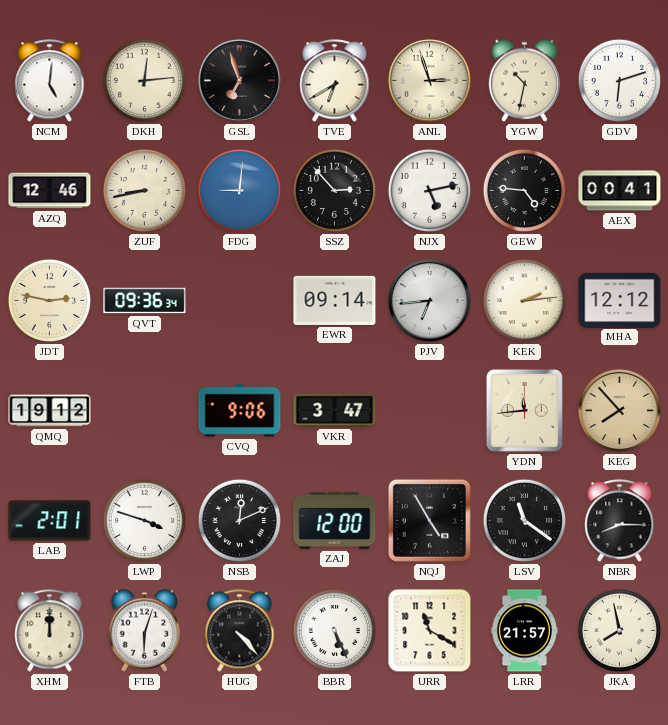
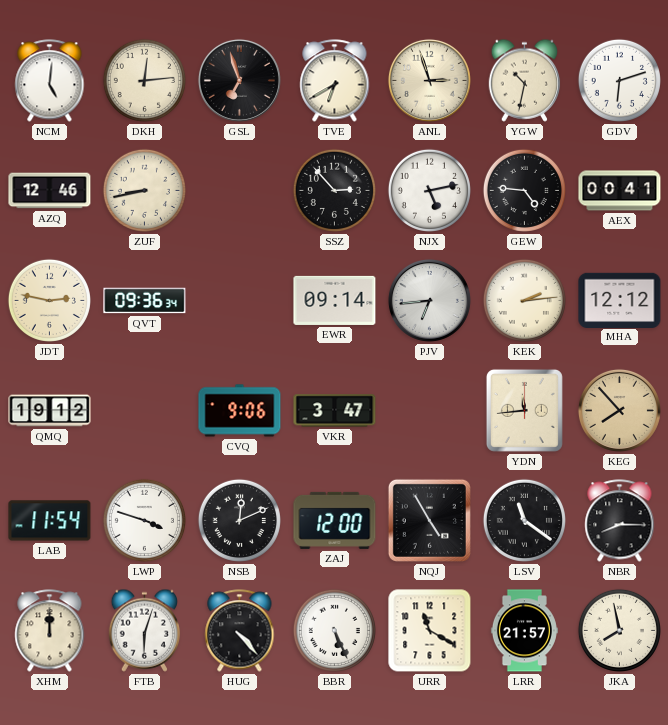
FDG: 9:01 -> none
LAB: 2:01 -> 11:54
